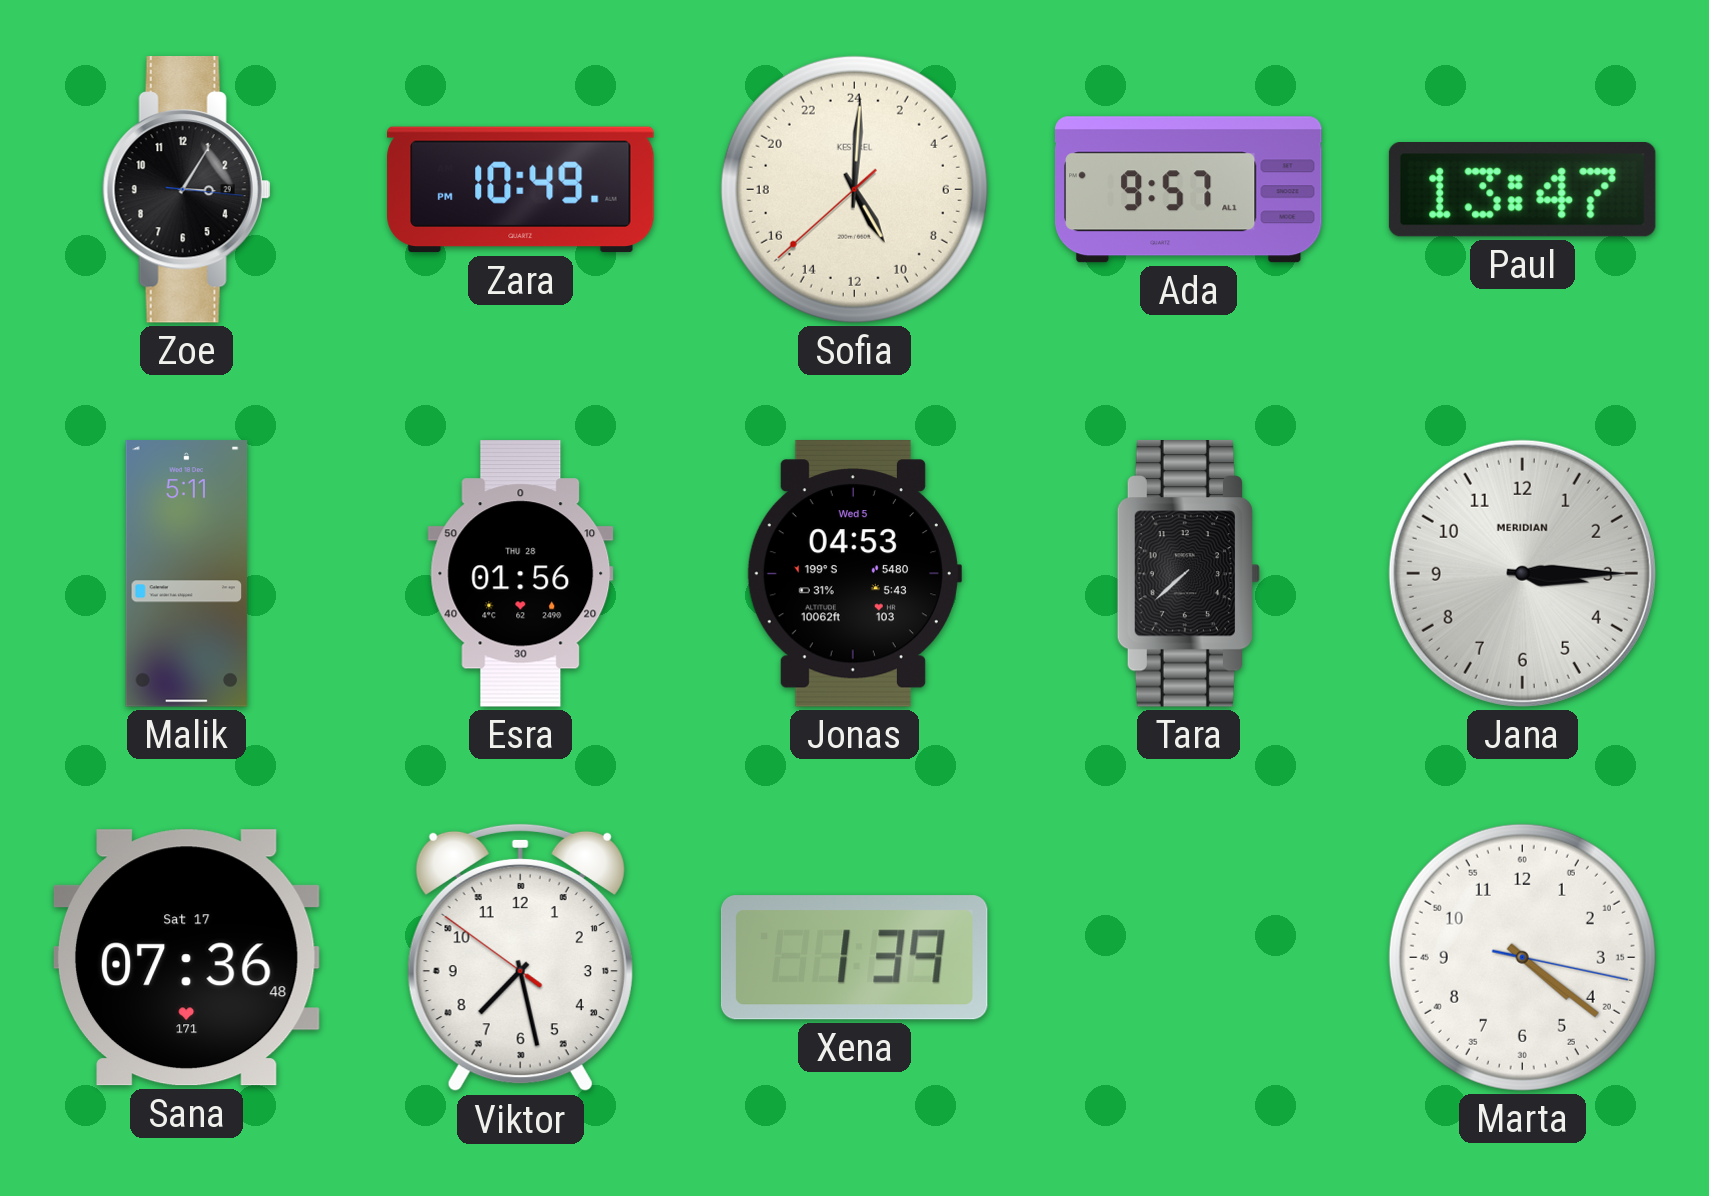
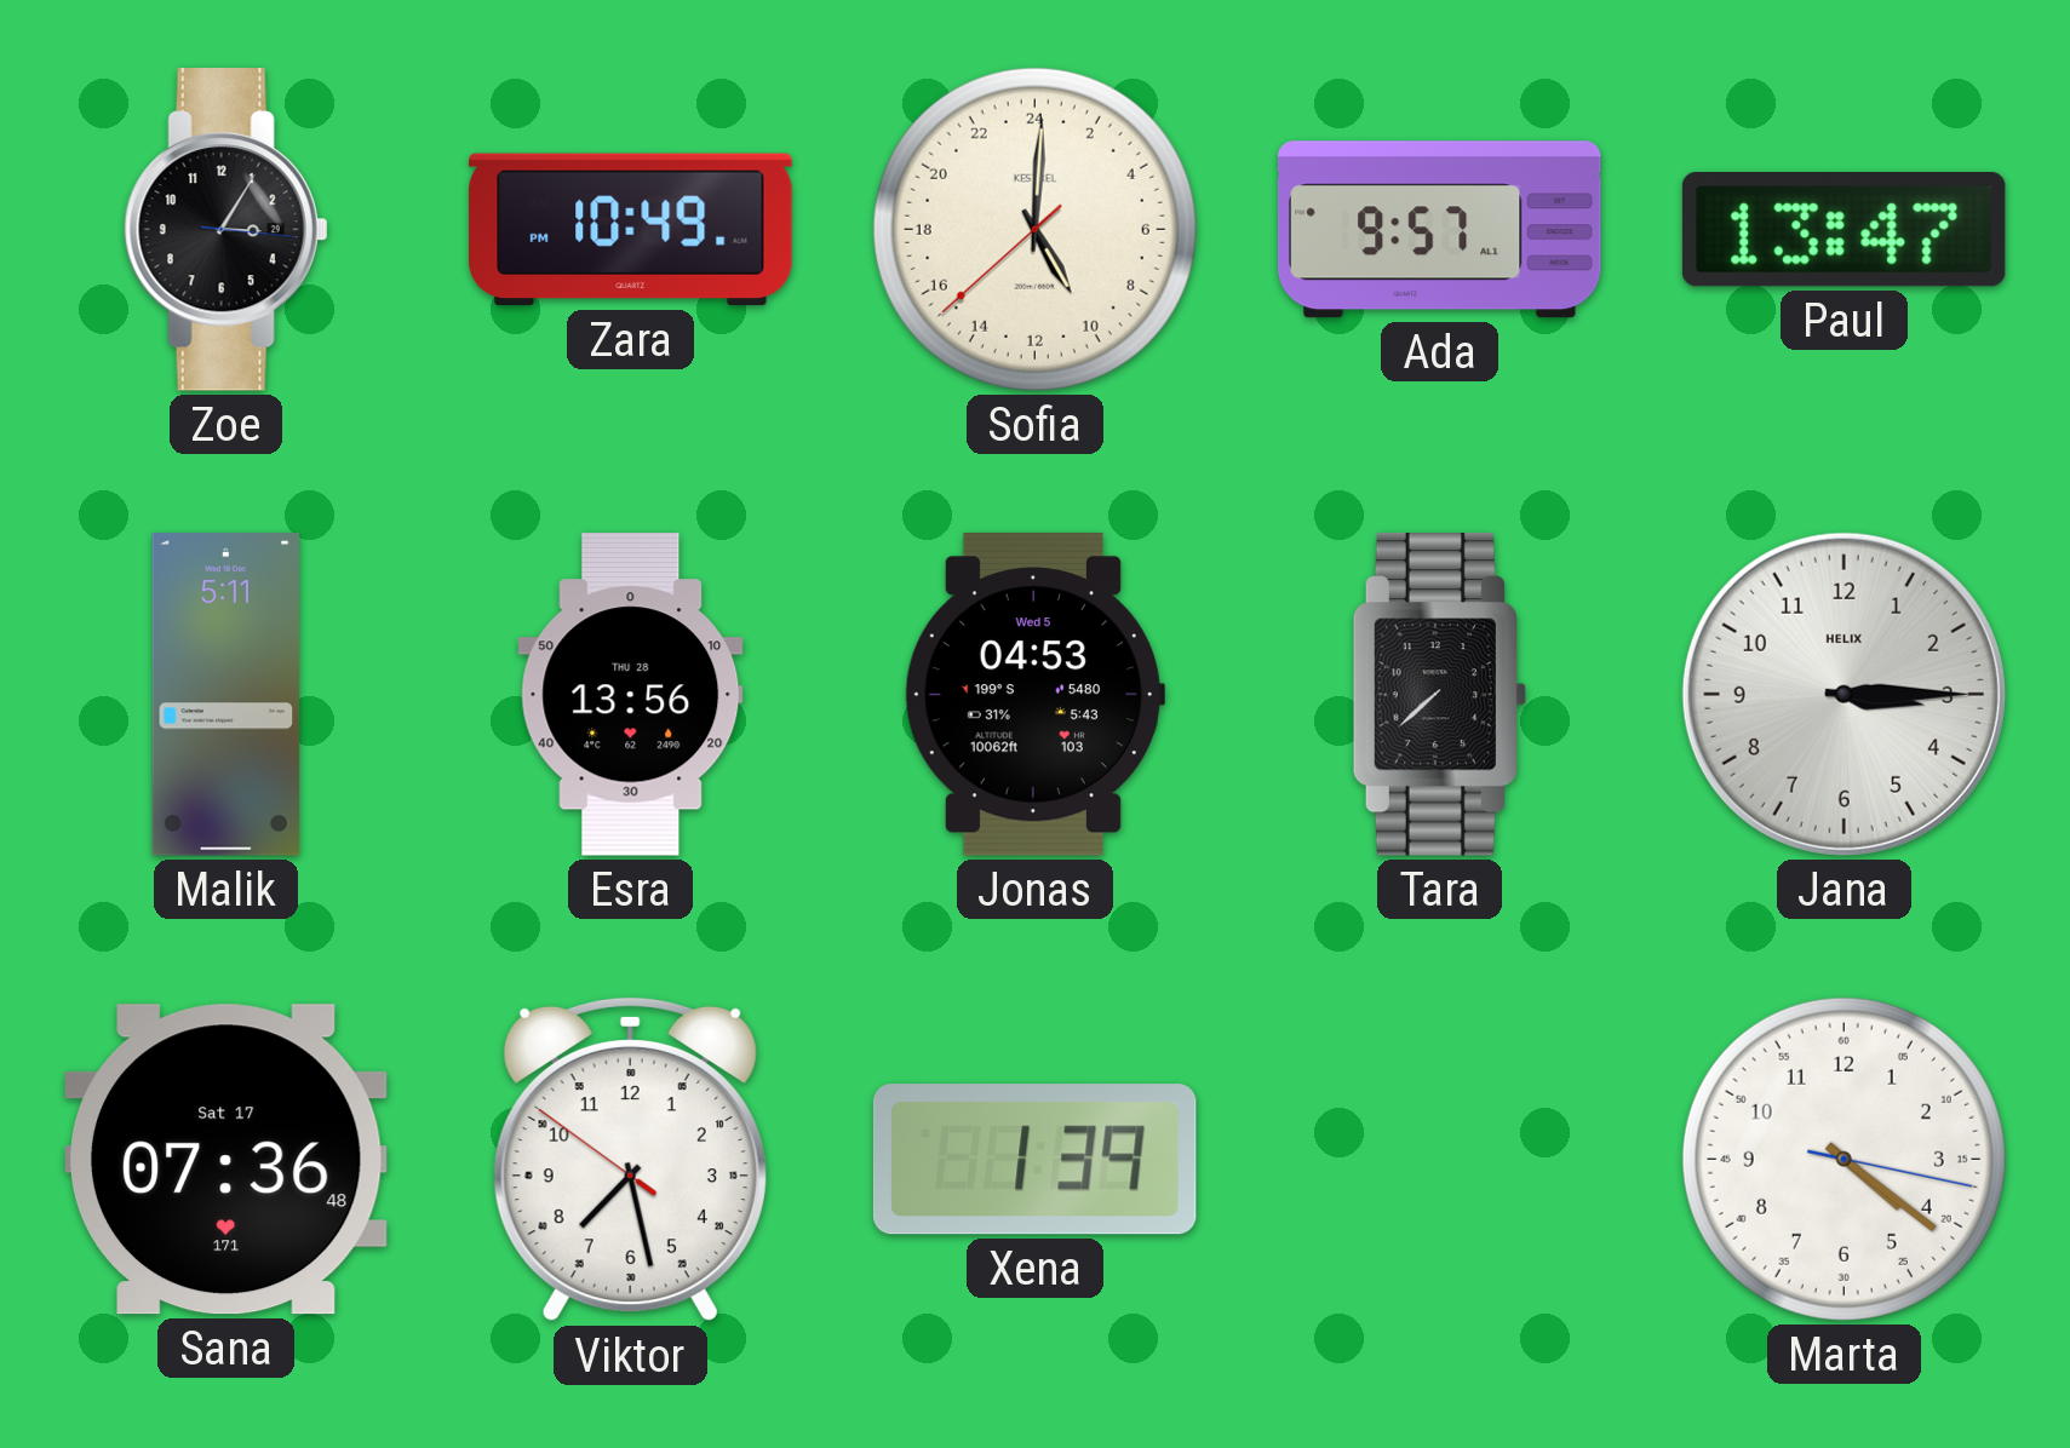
Esra: 01:56 -> 13:56
Jana brand: MERIDIAN -> HELIX
